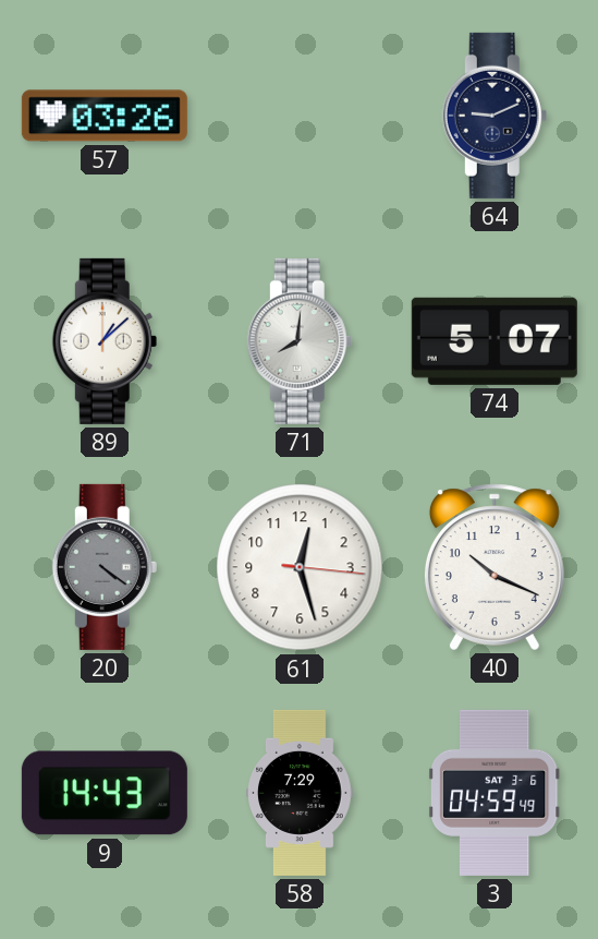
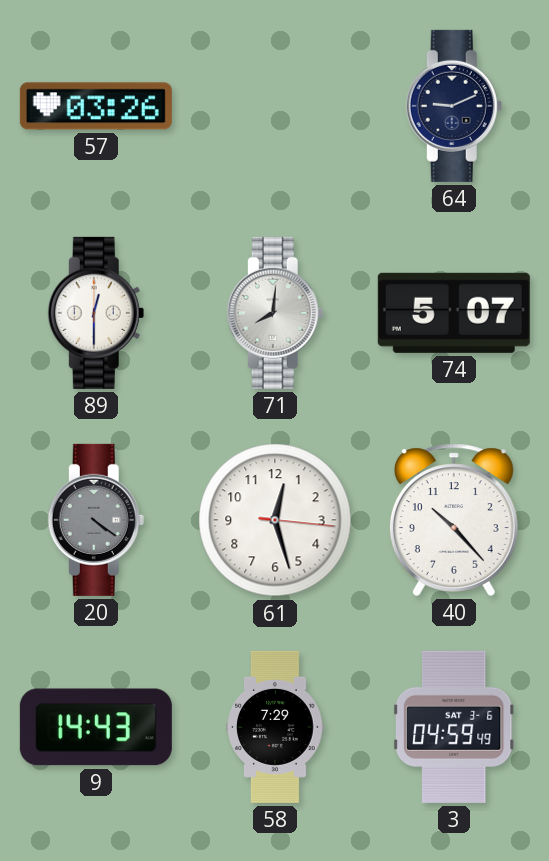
89: 1:08 -> 12:30
40: 10:19 -> 10:23
